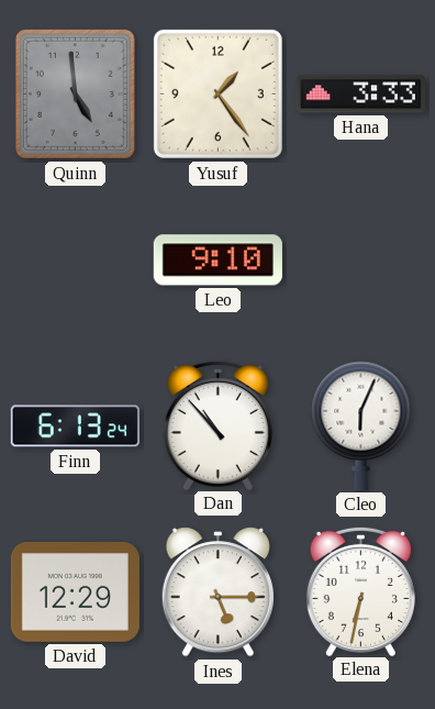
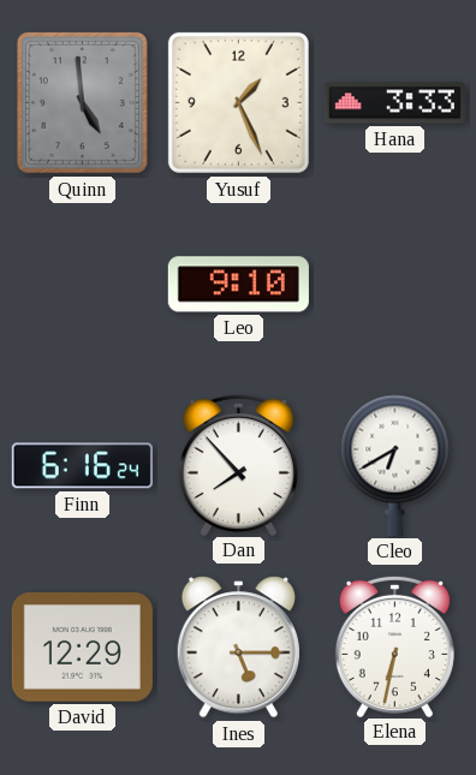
Yusuf: 1:24 -> 1:26
Finn: 6:13 -> 6:16
Dan: 10:53 -> 7:53
Cleo: 6:04 -> 6:40
